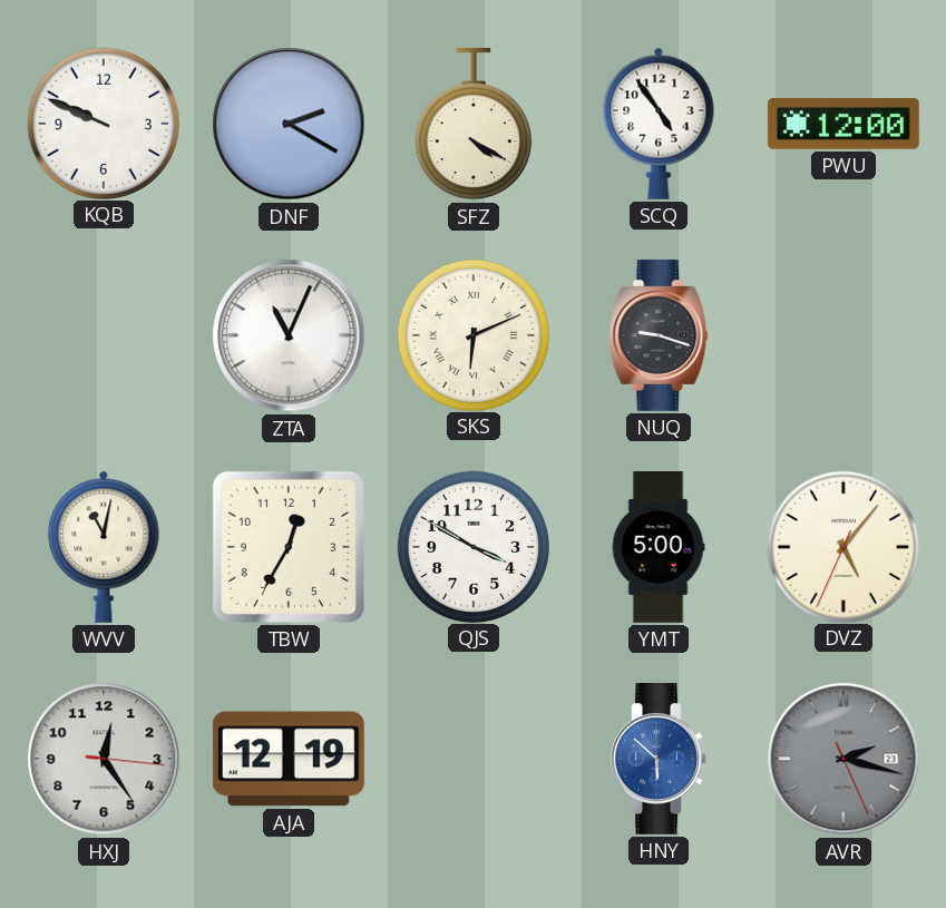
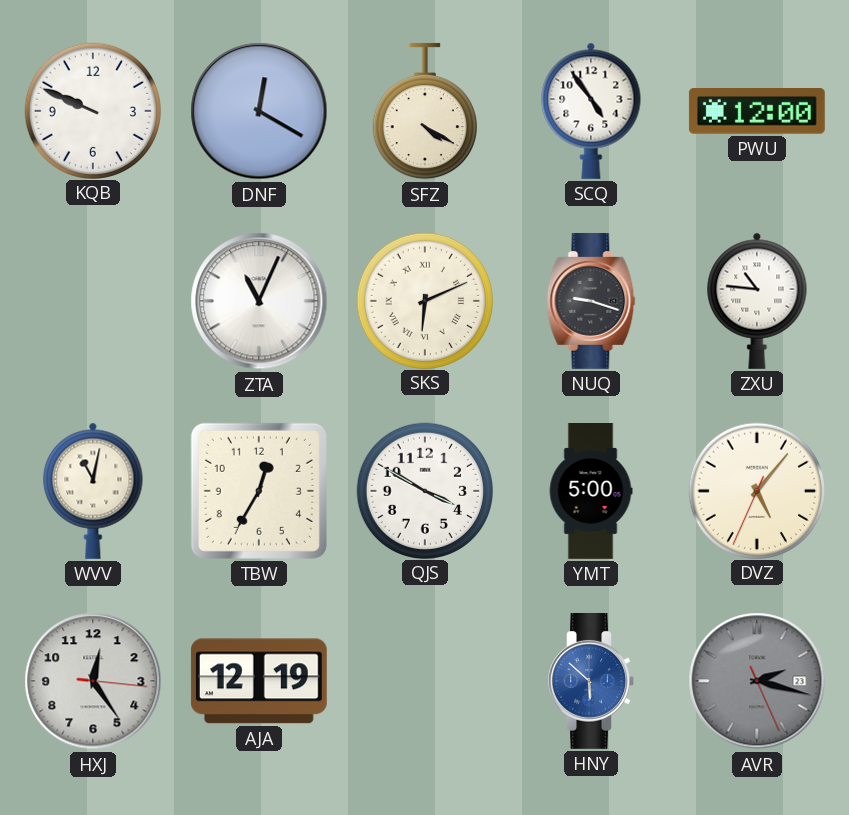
DNF: 2:20 -> 12:20
ZXU: none -> 10:46
